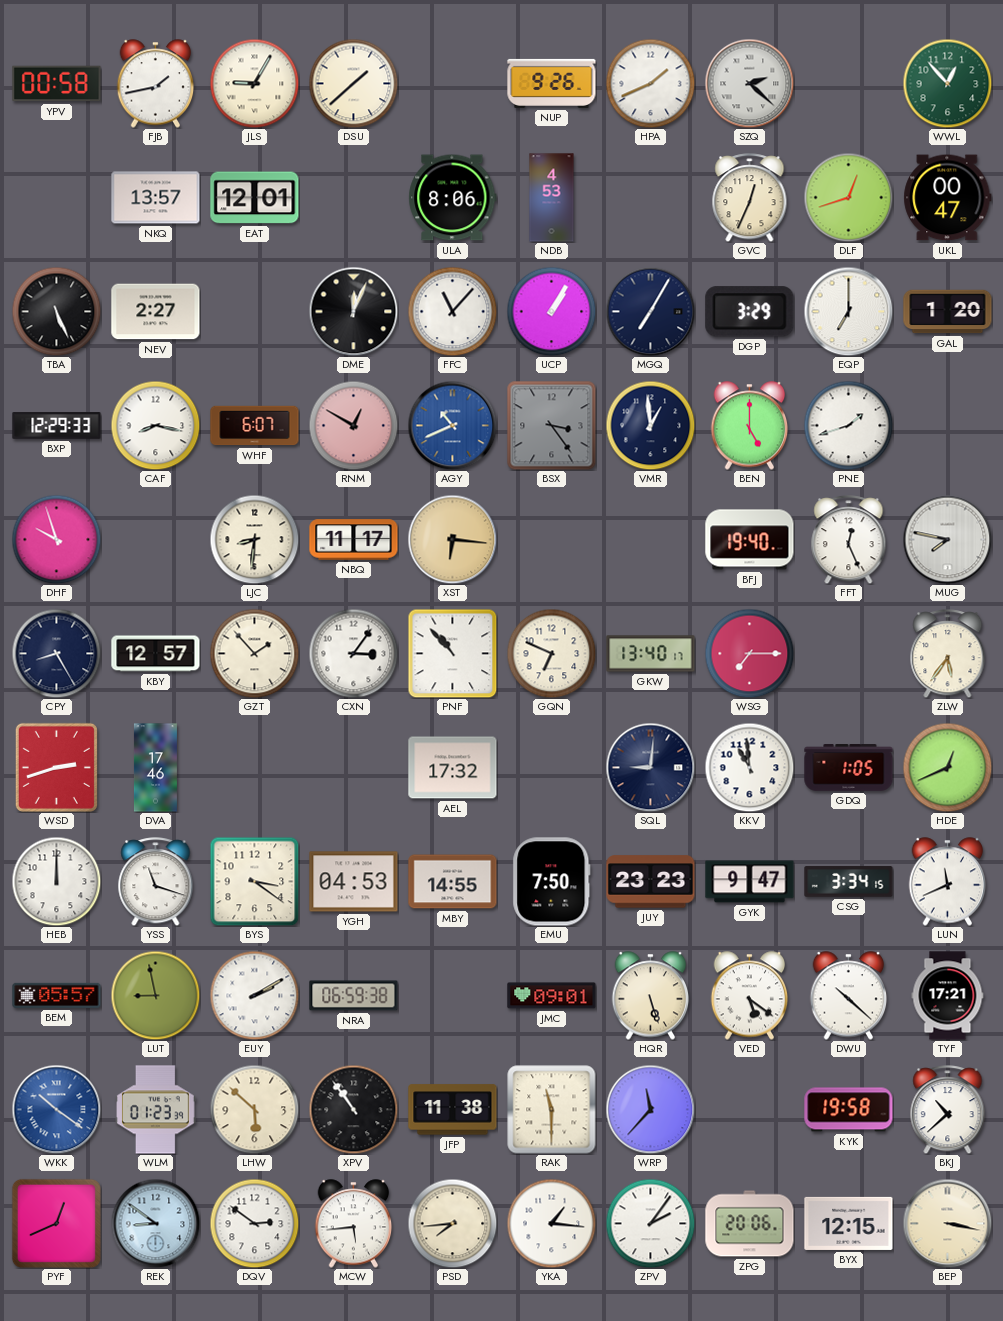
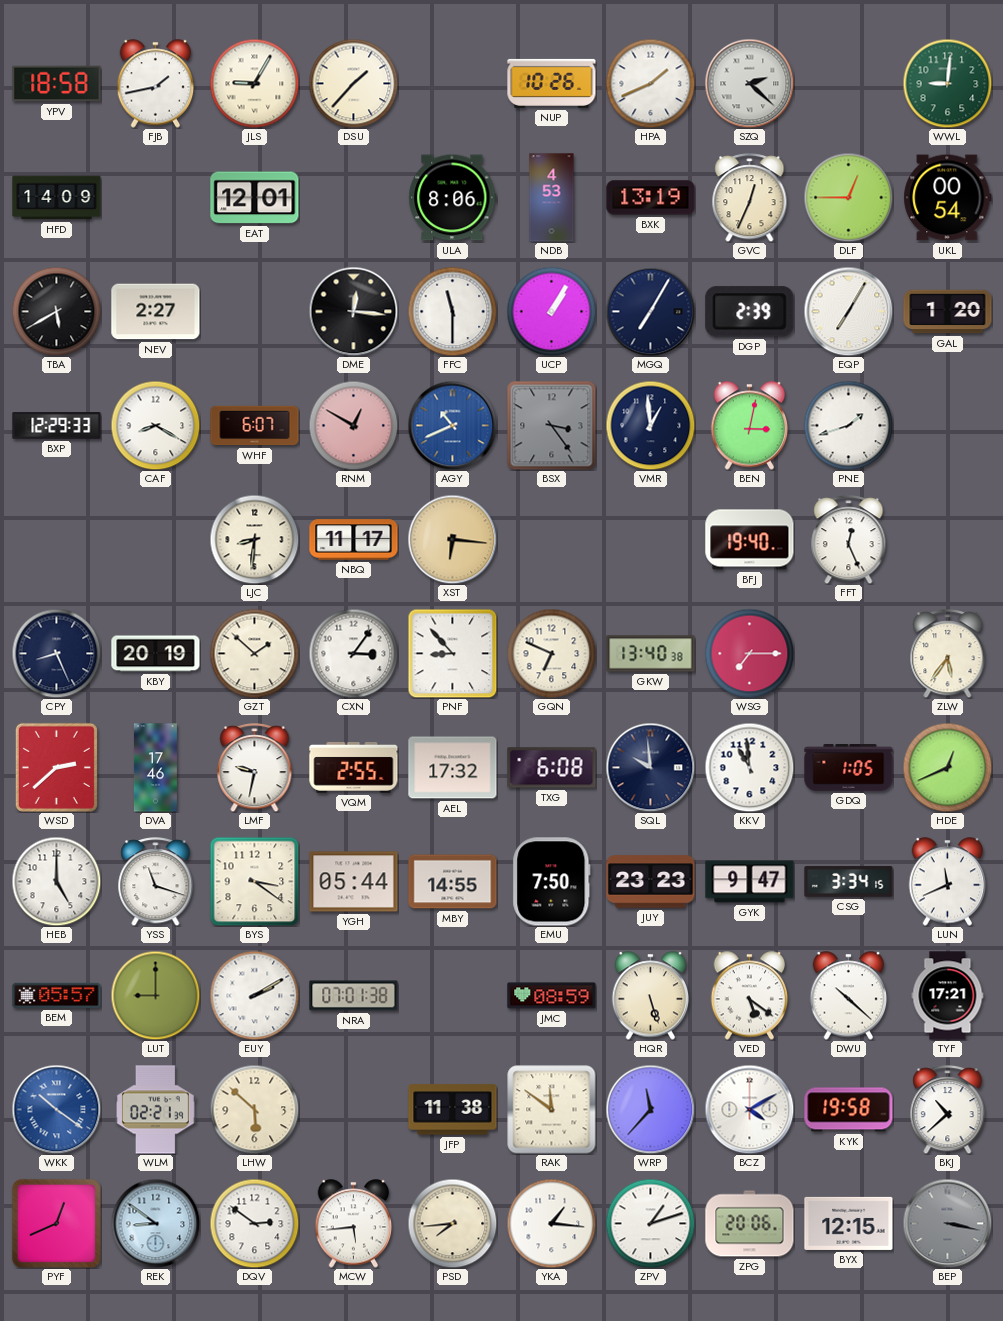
YPV: 00:58 -> 18:58
DSU: 1:38 -> 1:37
NUP: 9:26 -> 10:26
WWL: 12:53 -> 9:01
HFD: none -> 14:09
NKQ: 13:57 -> none
BXK: none -> 13:19
DLF: 12:42 -> 12:45
UKL: 00:47 -> 00:54
TBA: 5:26 -> 5:40
DME: 12:04 -> 12:16
FFC: 11:07 -> 11:30
DGP: 3:29 -> 2:39
EQP: 7:00 -> 7:05
CAF: 8:17 -> 8:20
BEN: 5:00 -> 3:02
DHF: 9:57 -> none
MUG: 7:47 -> none
CPY: 8:25 -> 8:26
KBY: 12:57 -> 20:19
GZT: 1:53 -> 1:52
PNF: 10:53 -> 8:53
GKW: 13:40:17 -> 13:40:38
WSD: 2:42 -> 2:38
LMF: none -> 9:32
VQM: none -> 2:55
TXG: none -> 6:08
SQL: 9:01 -> 9:59
HEB: 12:00 -> 5:00
YGH: 04:53 -> 05:44
LUT: 8:58 -> 9:00
NRA: 06:59 -> 07:01
JMC: 09:01 -> 08:59
WLM: 01:23 -> 02:21
XPV: 10:54 -> none
RAK: 11:30 -> 11:51
BCZ: none -> 4:10
ZPV: 2:06 -> 1:12
BEP dial: cream -> grey
